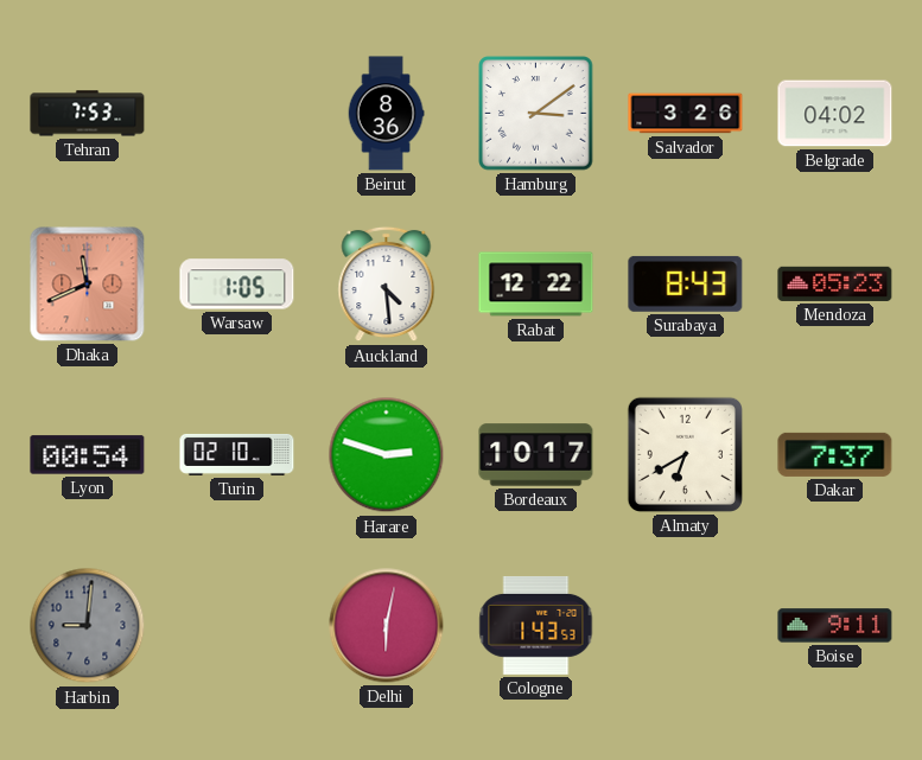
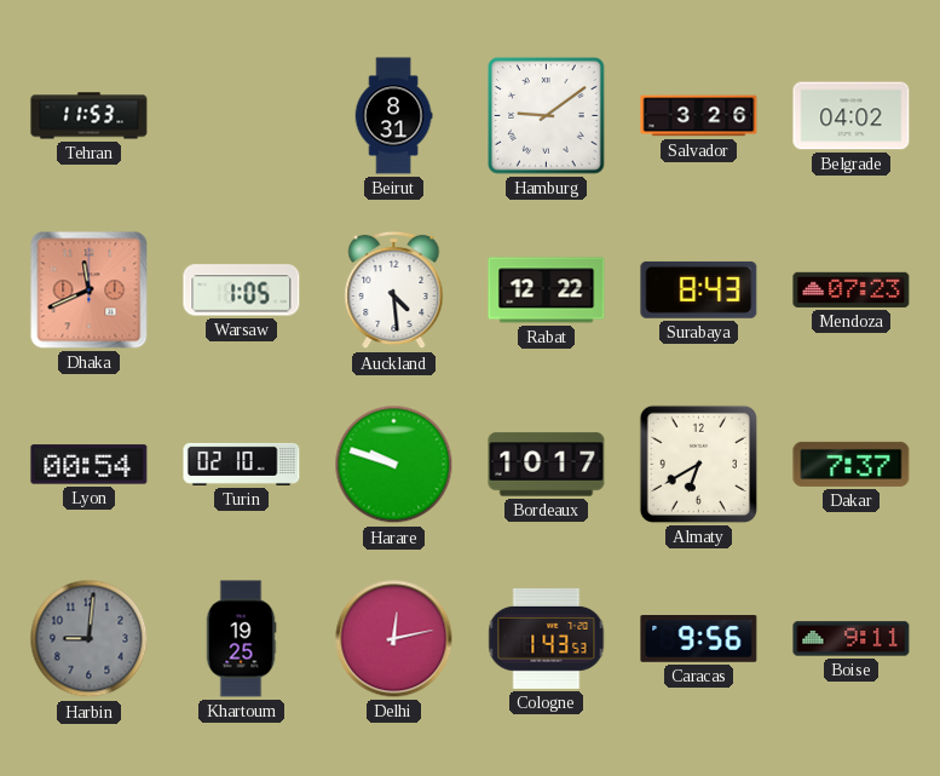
Tehran: 7:53 -> 11:53
Beirut: 8:36 -> 8:31
Hamburg: 3:09 -> 9:09
Mendoza: 05:23 -> 07:23
Harare: 2:48 -> 9:48
Khartoum: none -> 19:25
Delhi: 6:02 -> 12:13
Caracas: none -> 9:56
